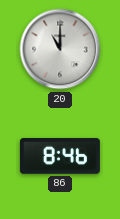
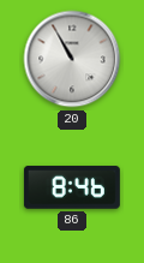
20: 11:00 -> 10:55
